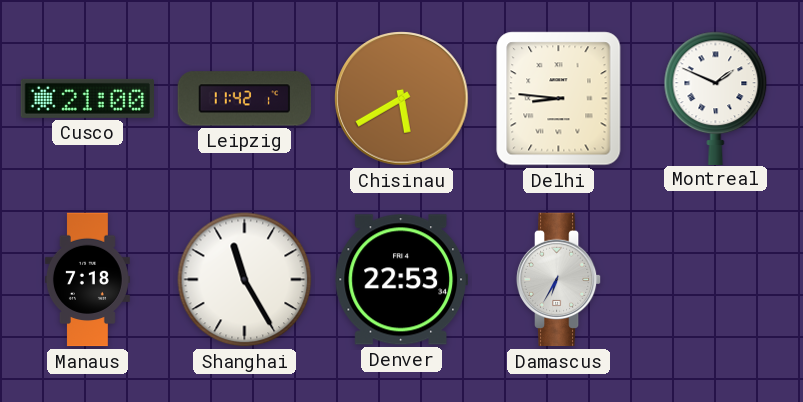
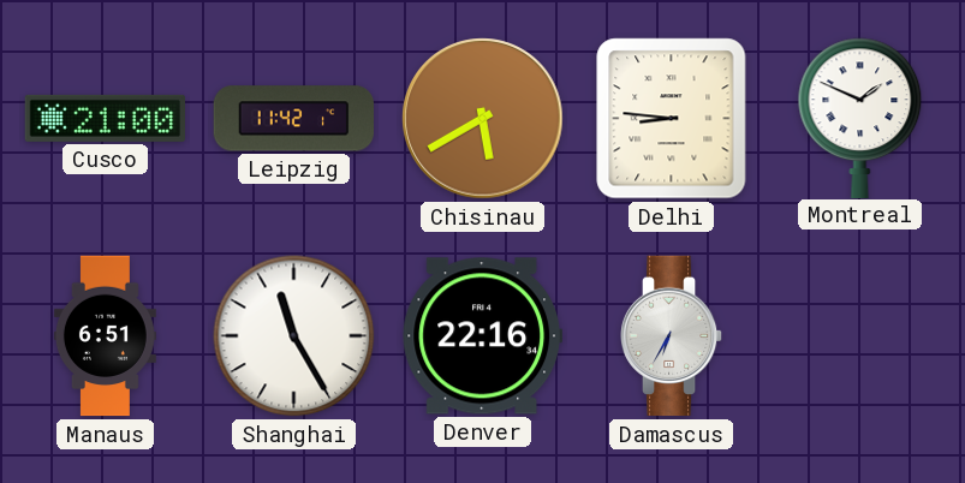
Manaus: 7:18 -> 6:51
Denver: 22:53 -> 22:16
